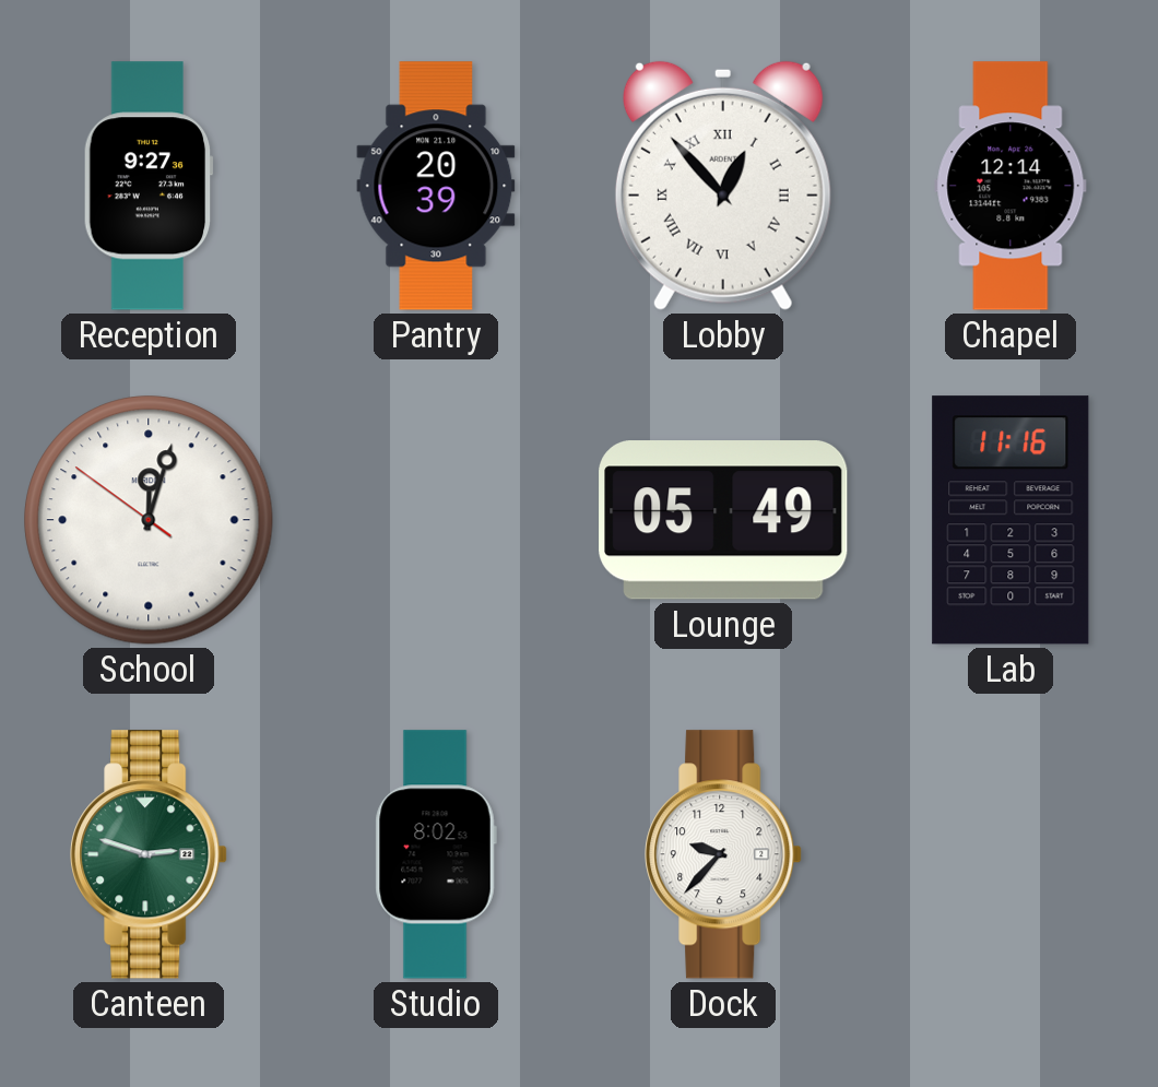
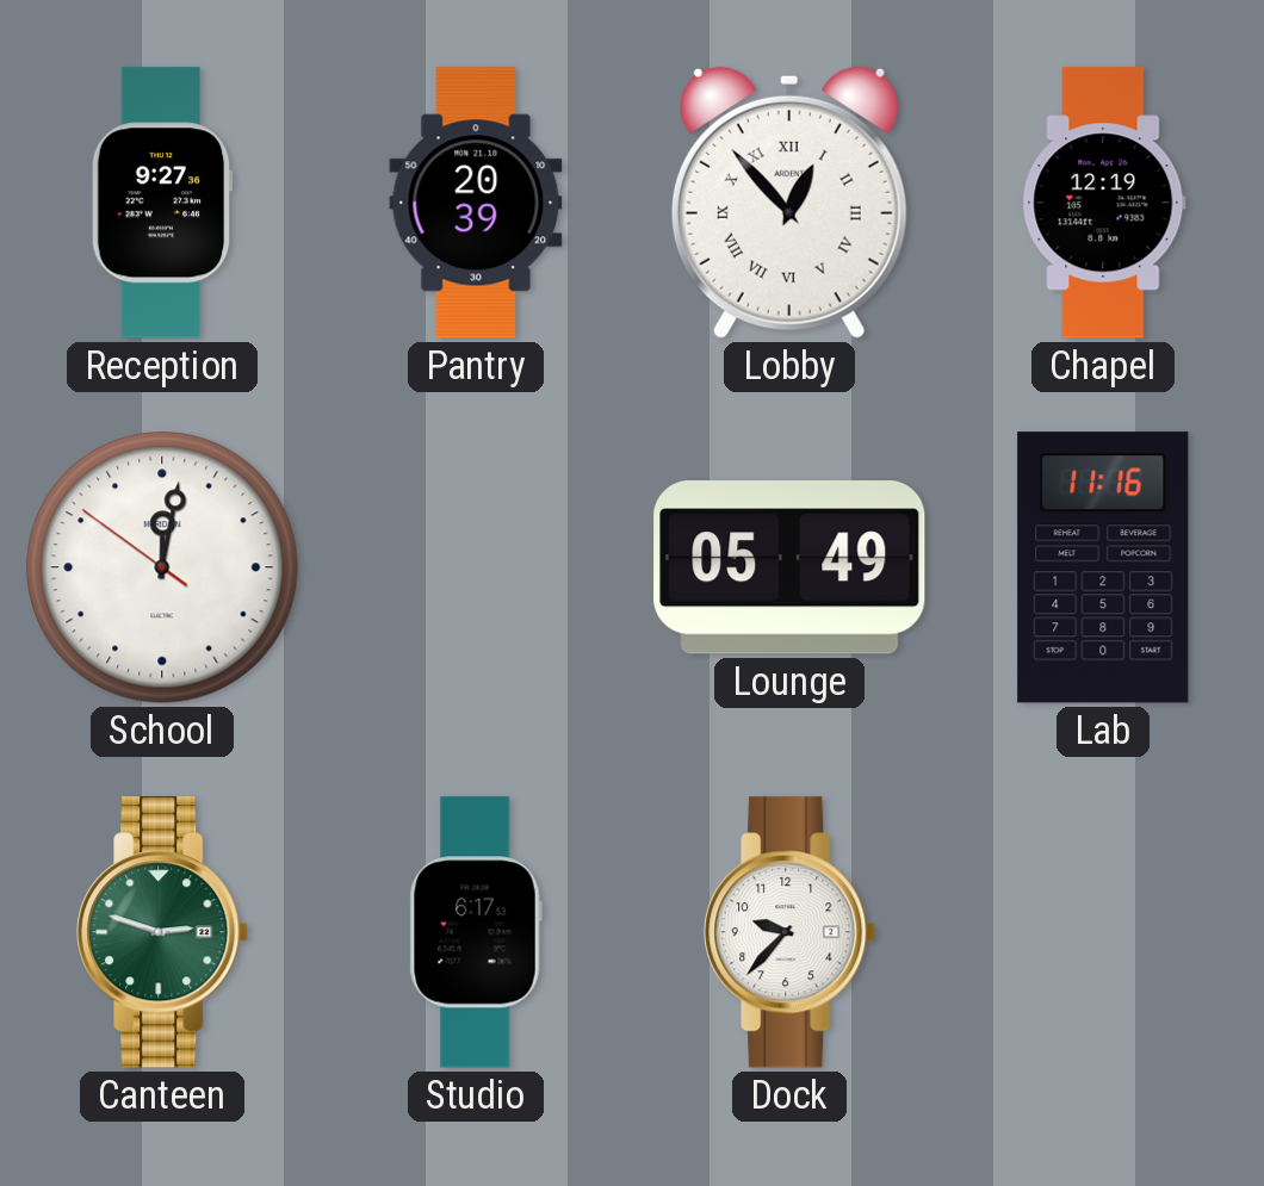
Chapel: 12:14 -> 12:19
School: 12:02 -> 12:01
Studio: 8:02 -> 6:17
